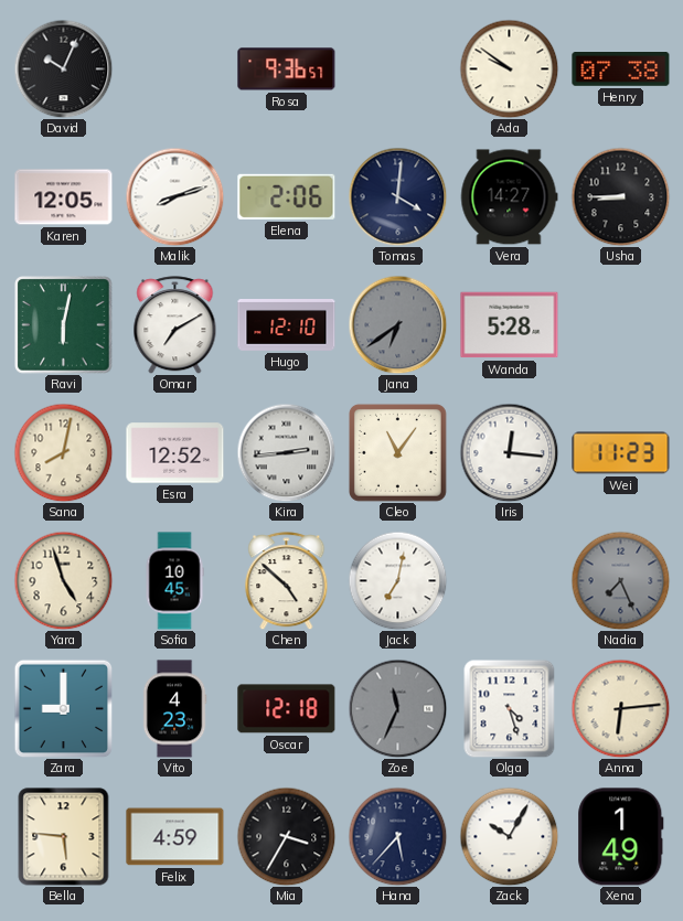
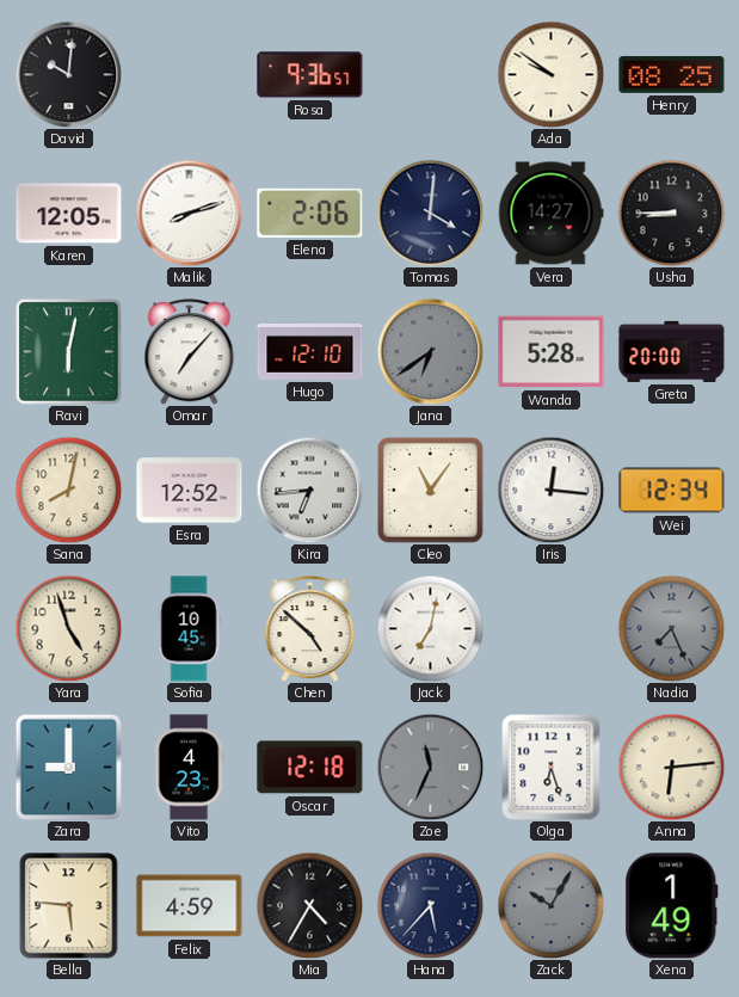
David: 10:04 -> 10:01
Henry: 07:38 -> 08:25
Omar: 7:10 -> 7:07
Greta: none -> 20:00
Kira: 2:44 -> 6:44
Wei: 11:23 -> 12:34
Olga: 4:27 -> 6:27
Mia: 3:35 -> 4:35
Zack dial: white -> grey
